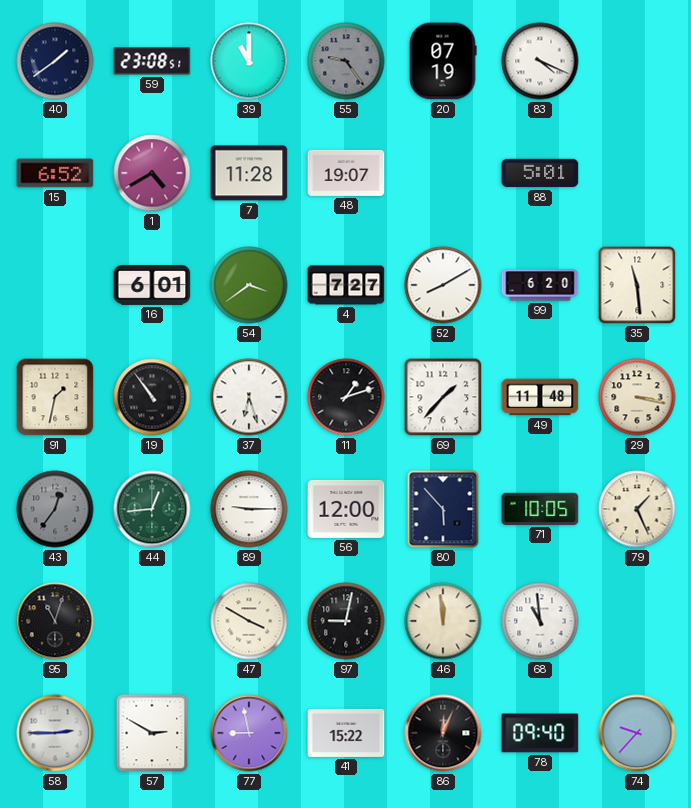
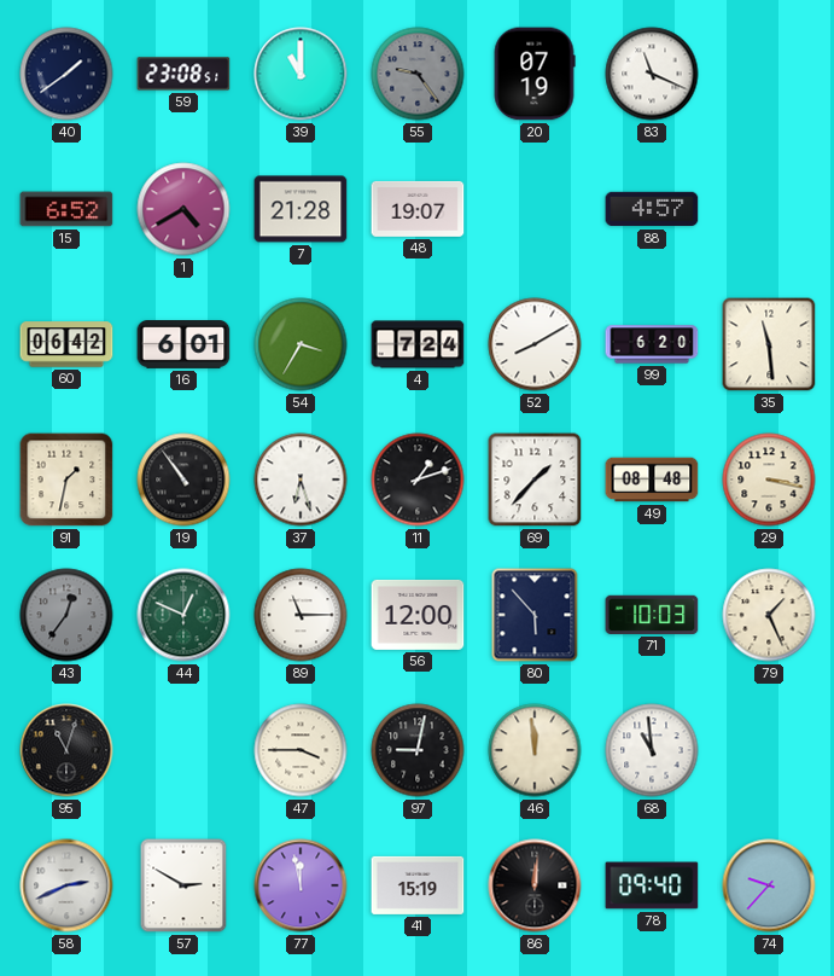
83: 4:19 -> 11:19
7: 11:28 -> 21:28
88: 5:01 -> 4:57
60: none -> 06:42
54: 3:39 -> 3:35
4: 7:27 -> 7:24
49: 11:48 -> 08:48
44: 12:44 -> 12:49
89: 9:15 -> 11:15
71: 10:05 -> 10:03
47: 3:50 -> 3:45
58: 2:45 -> 2:41
77: 8:58 -> 11:58
41: 15:22 -> 15:19
86: 12:04 -> 12:01
